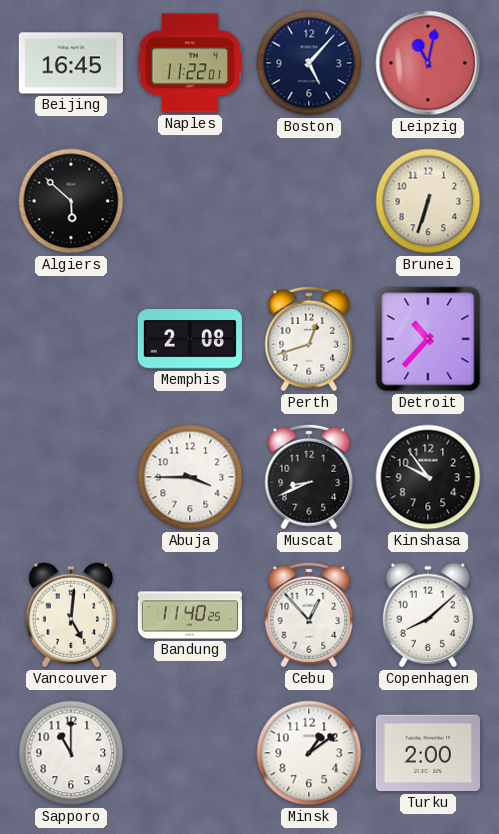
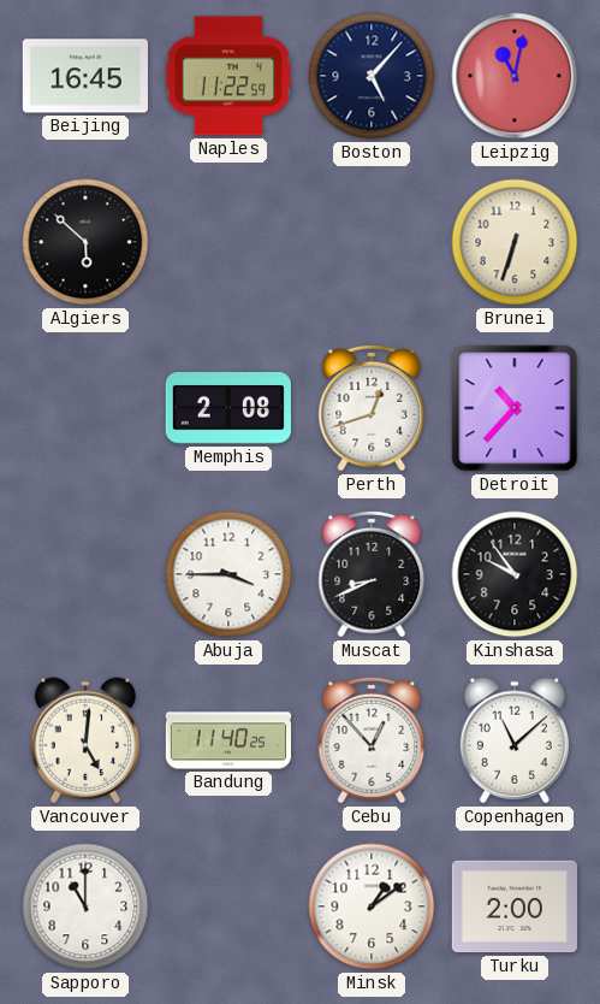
Naples: 11:22:01 -> 11:22:59
Copenhagen: 8:08 -> 11:08
